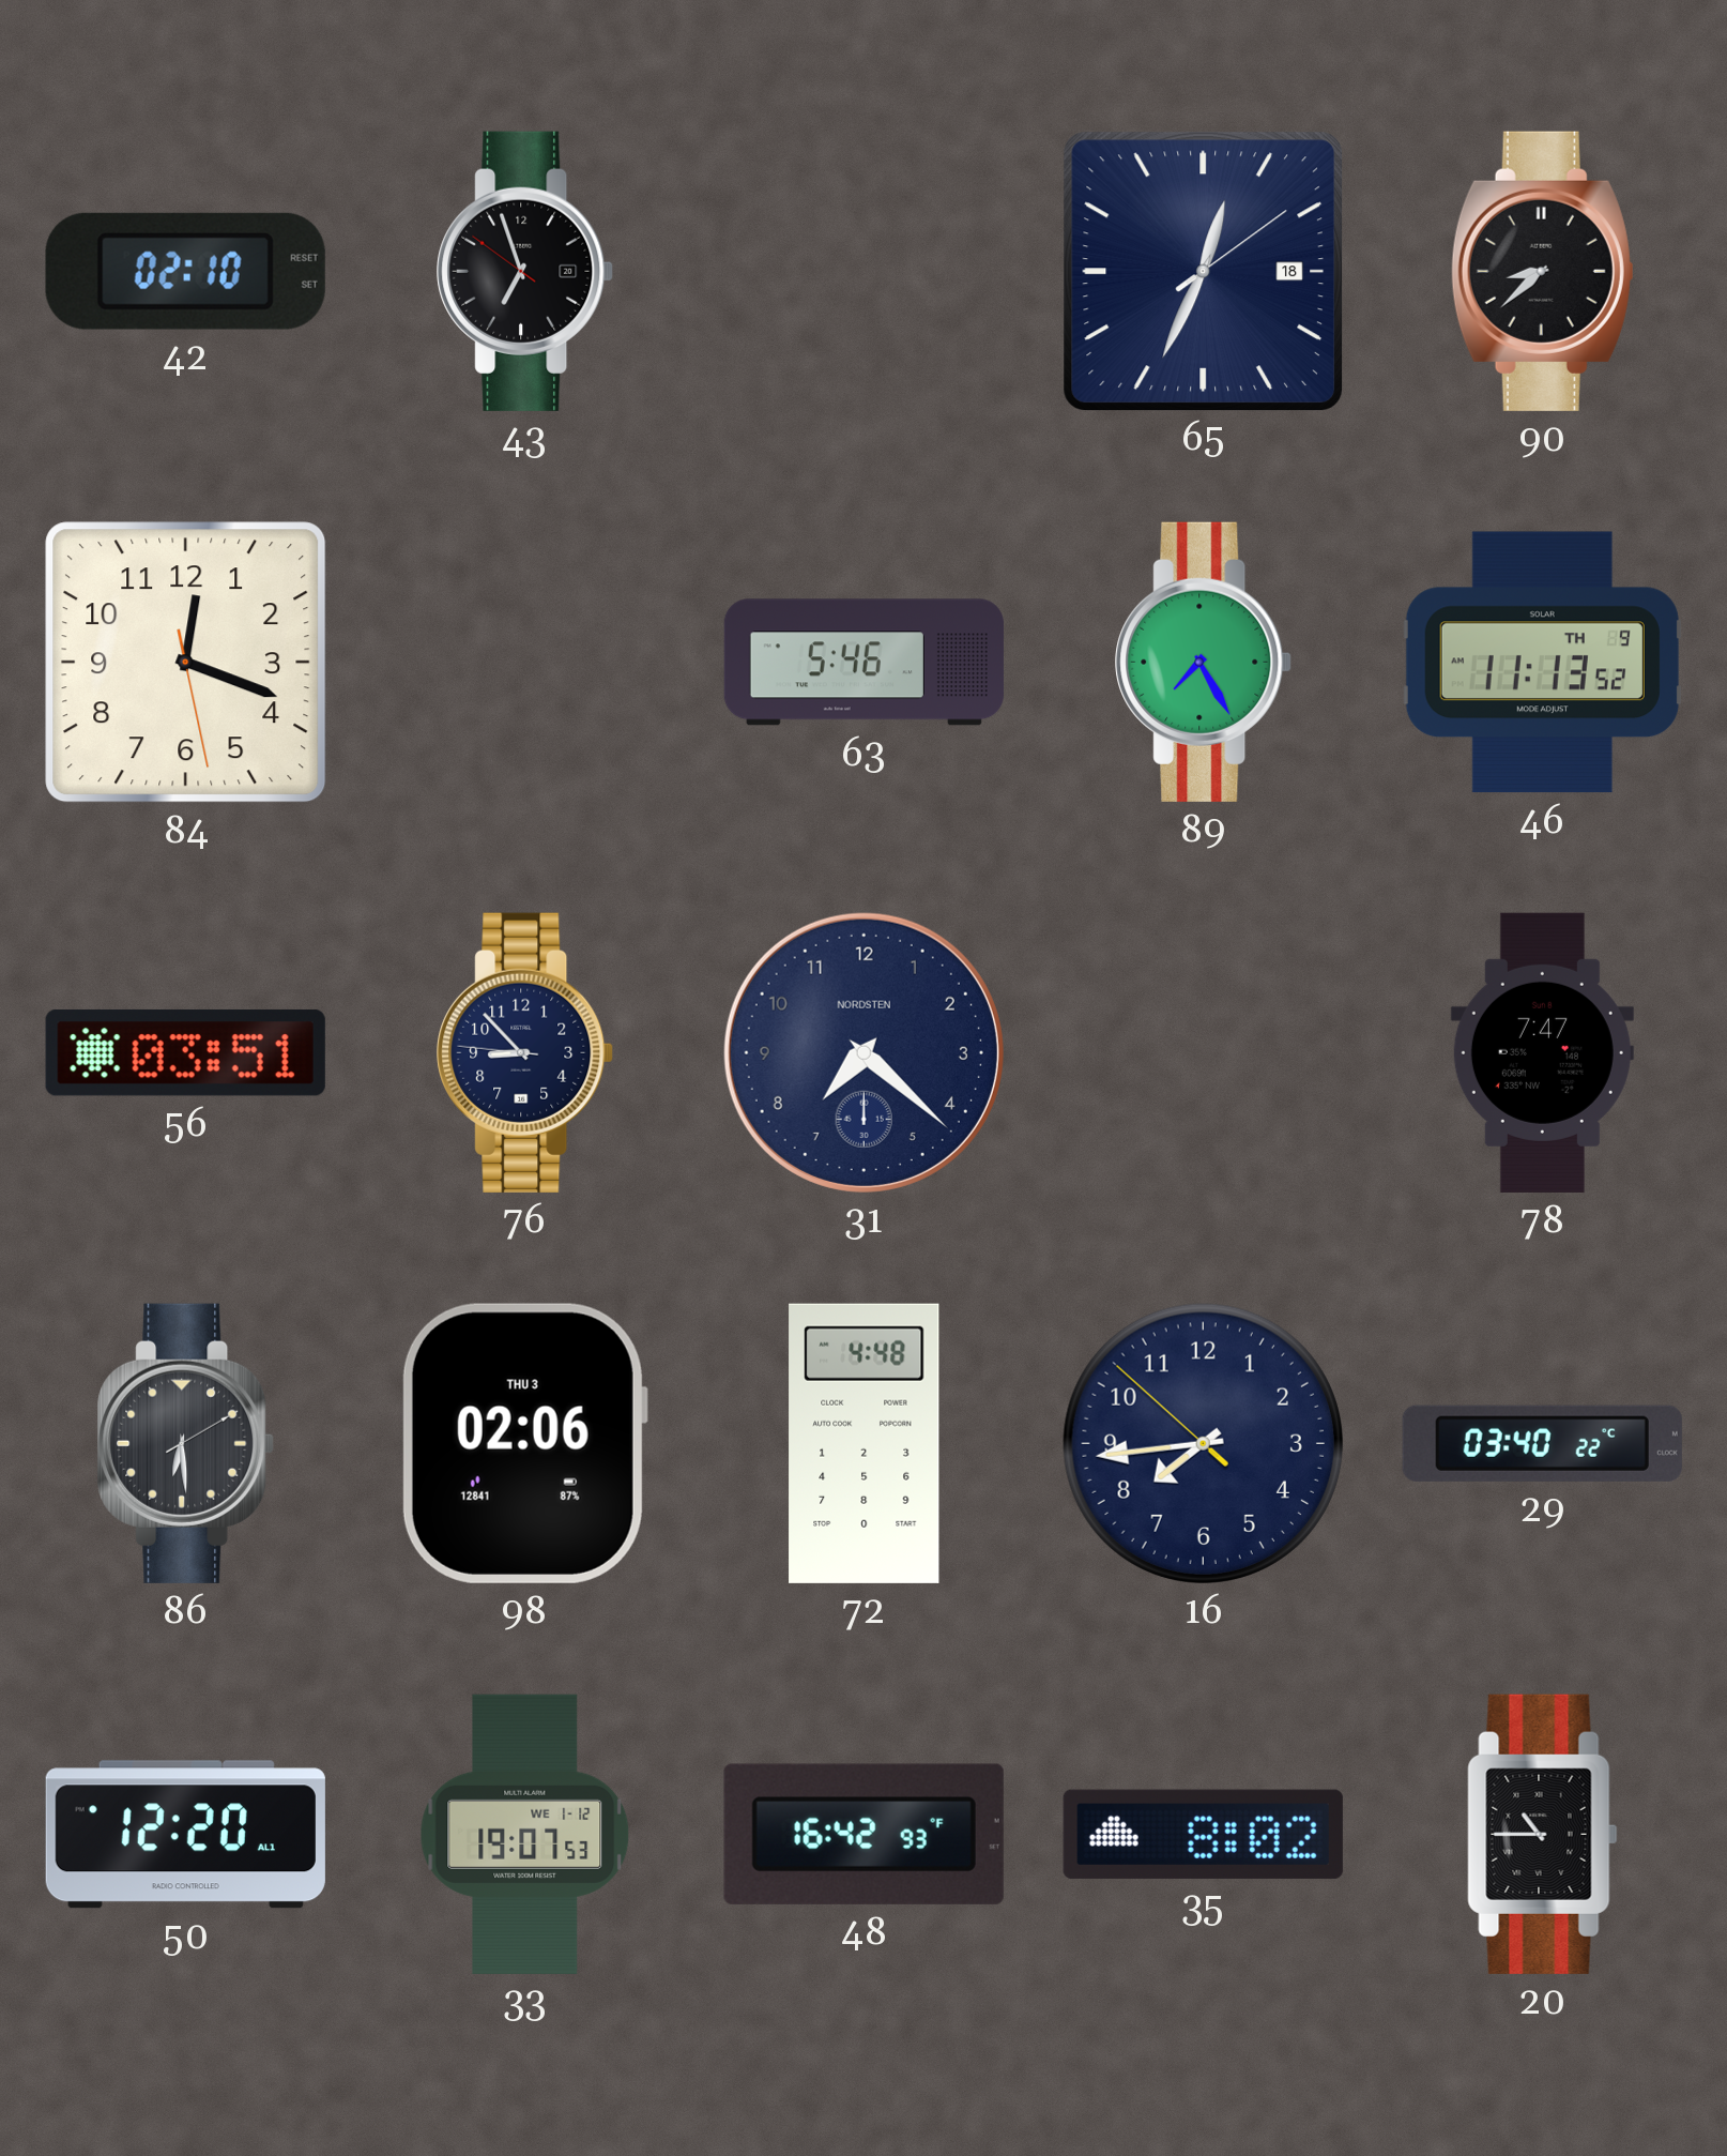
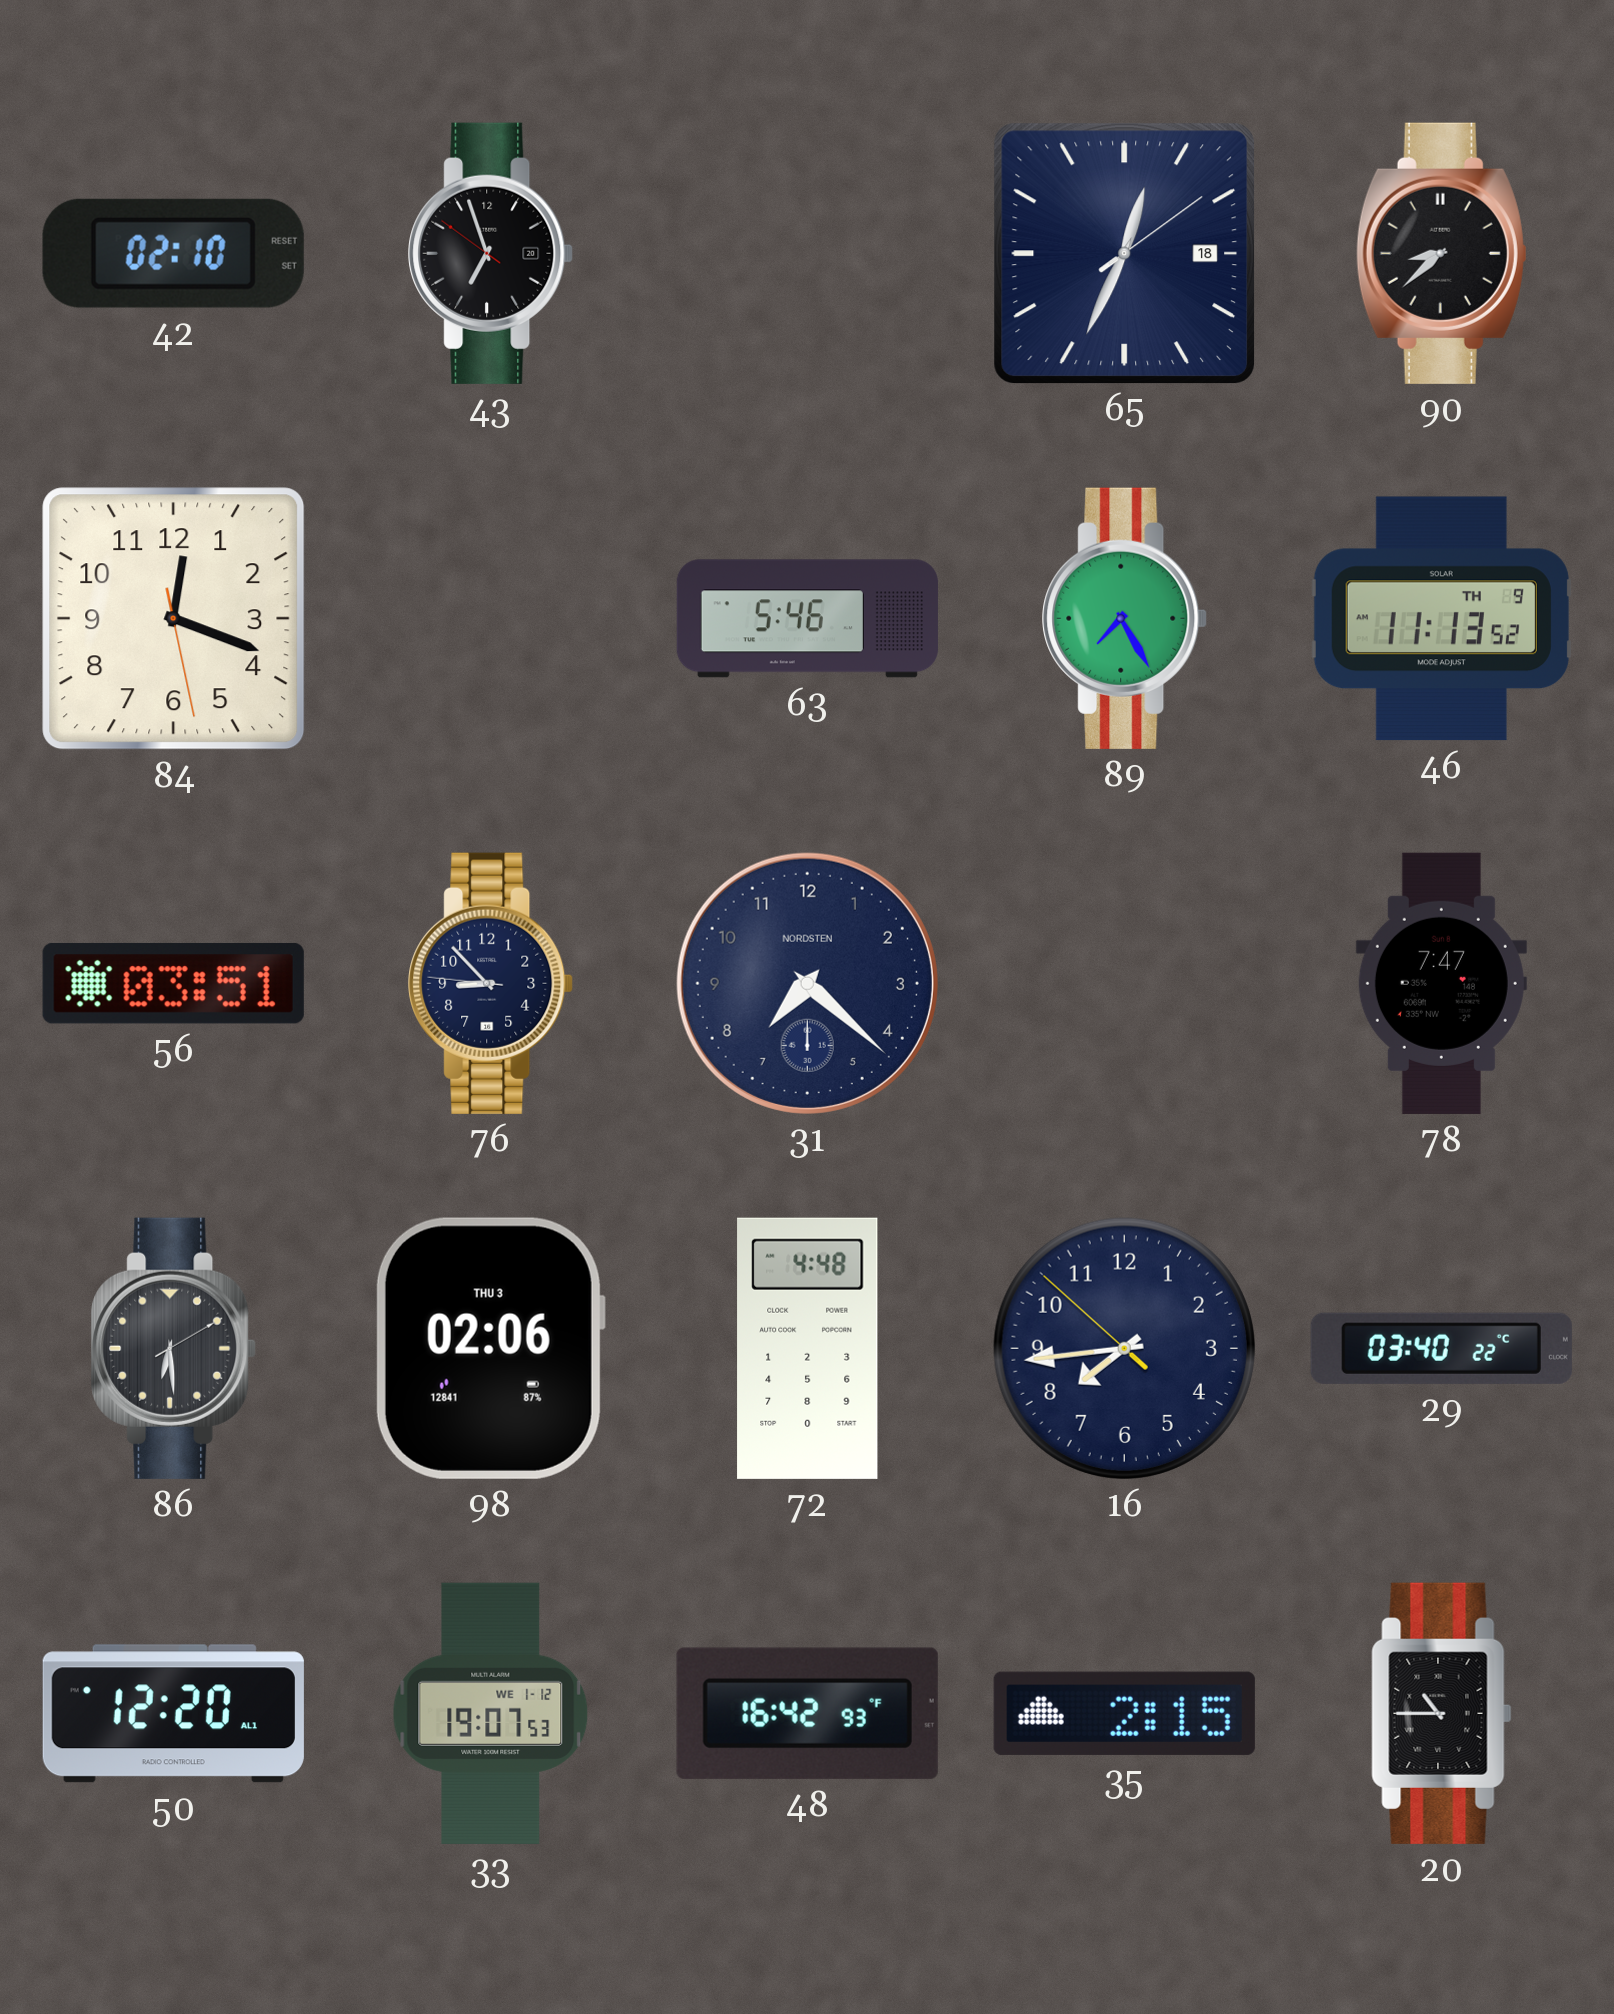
35: 8:02 -> 2:15
